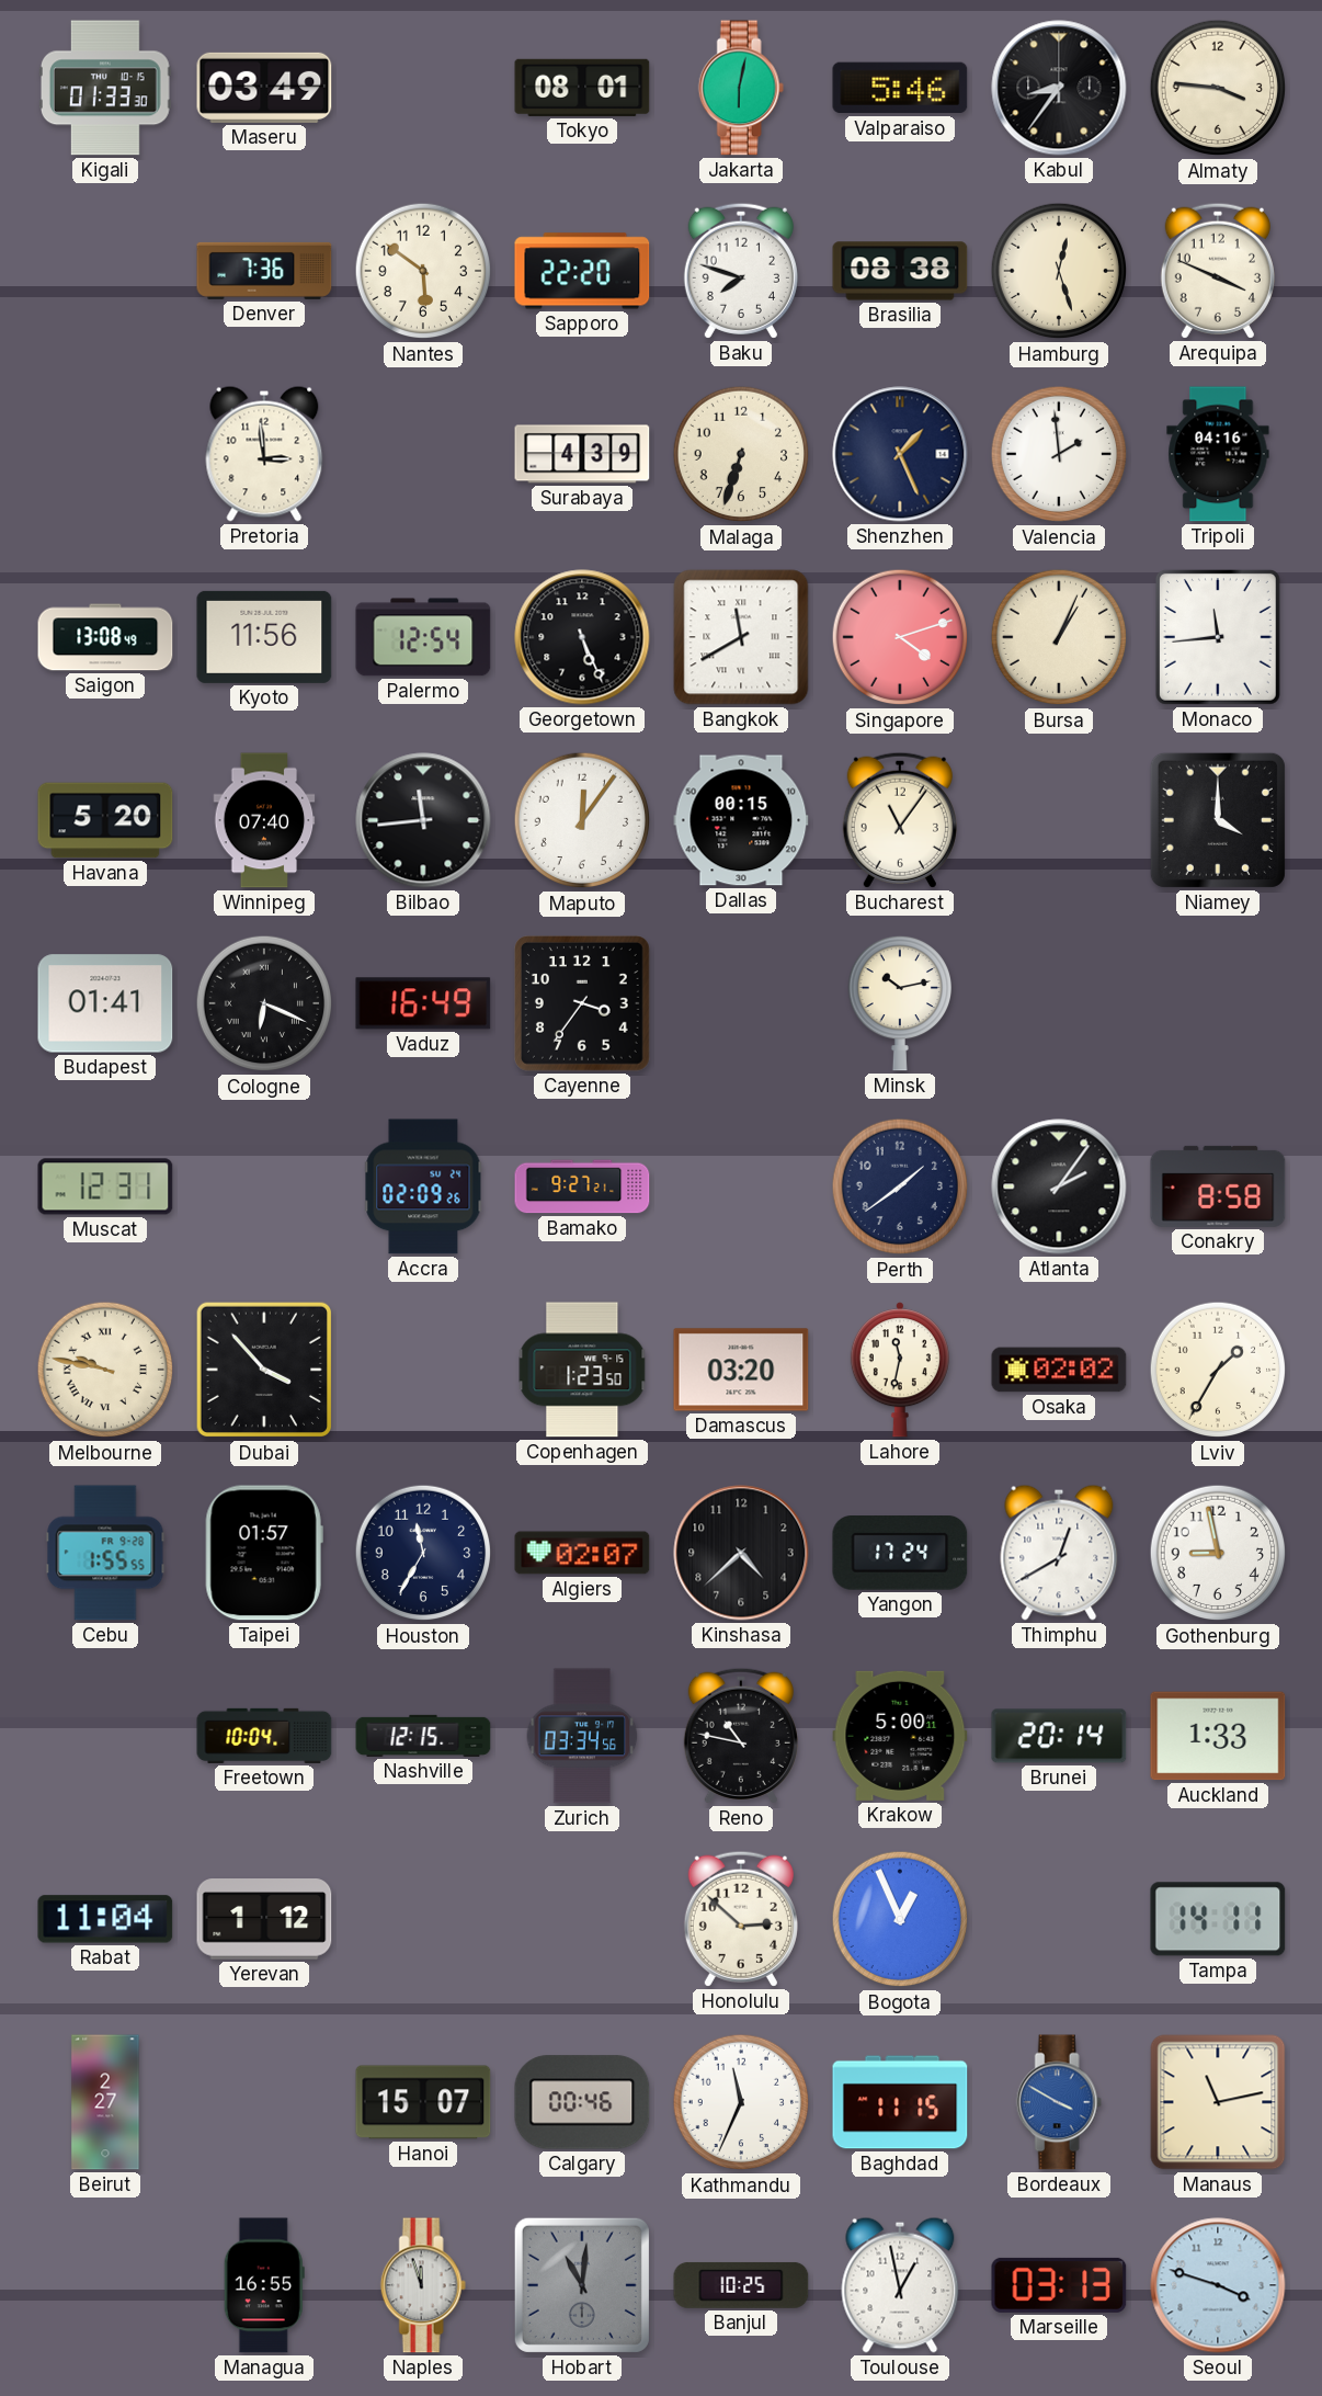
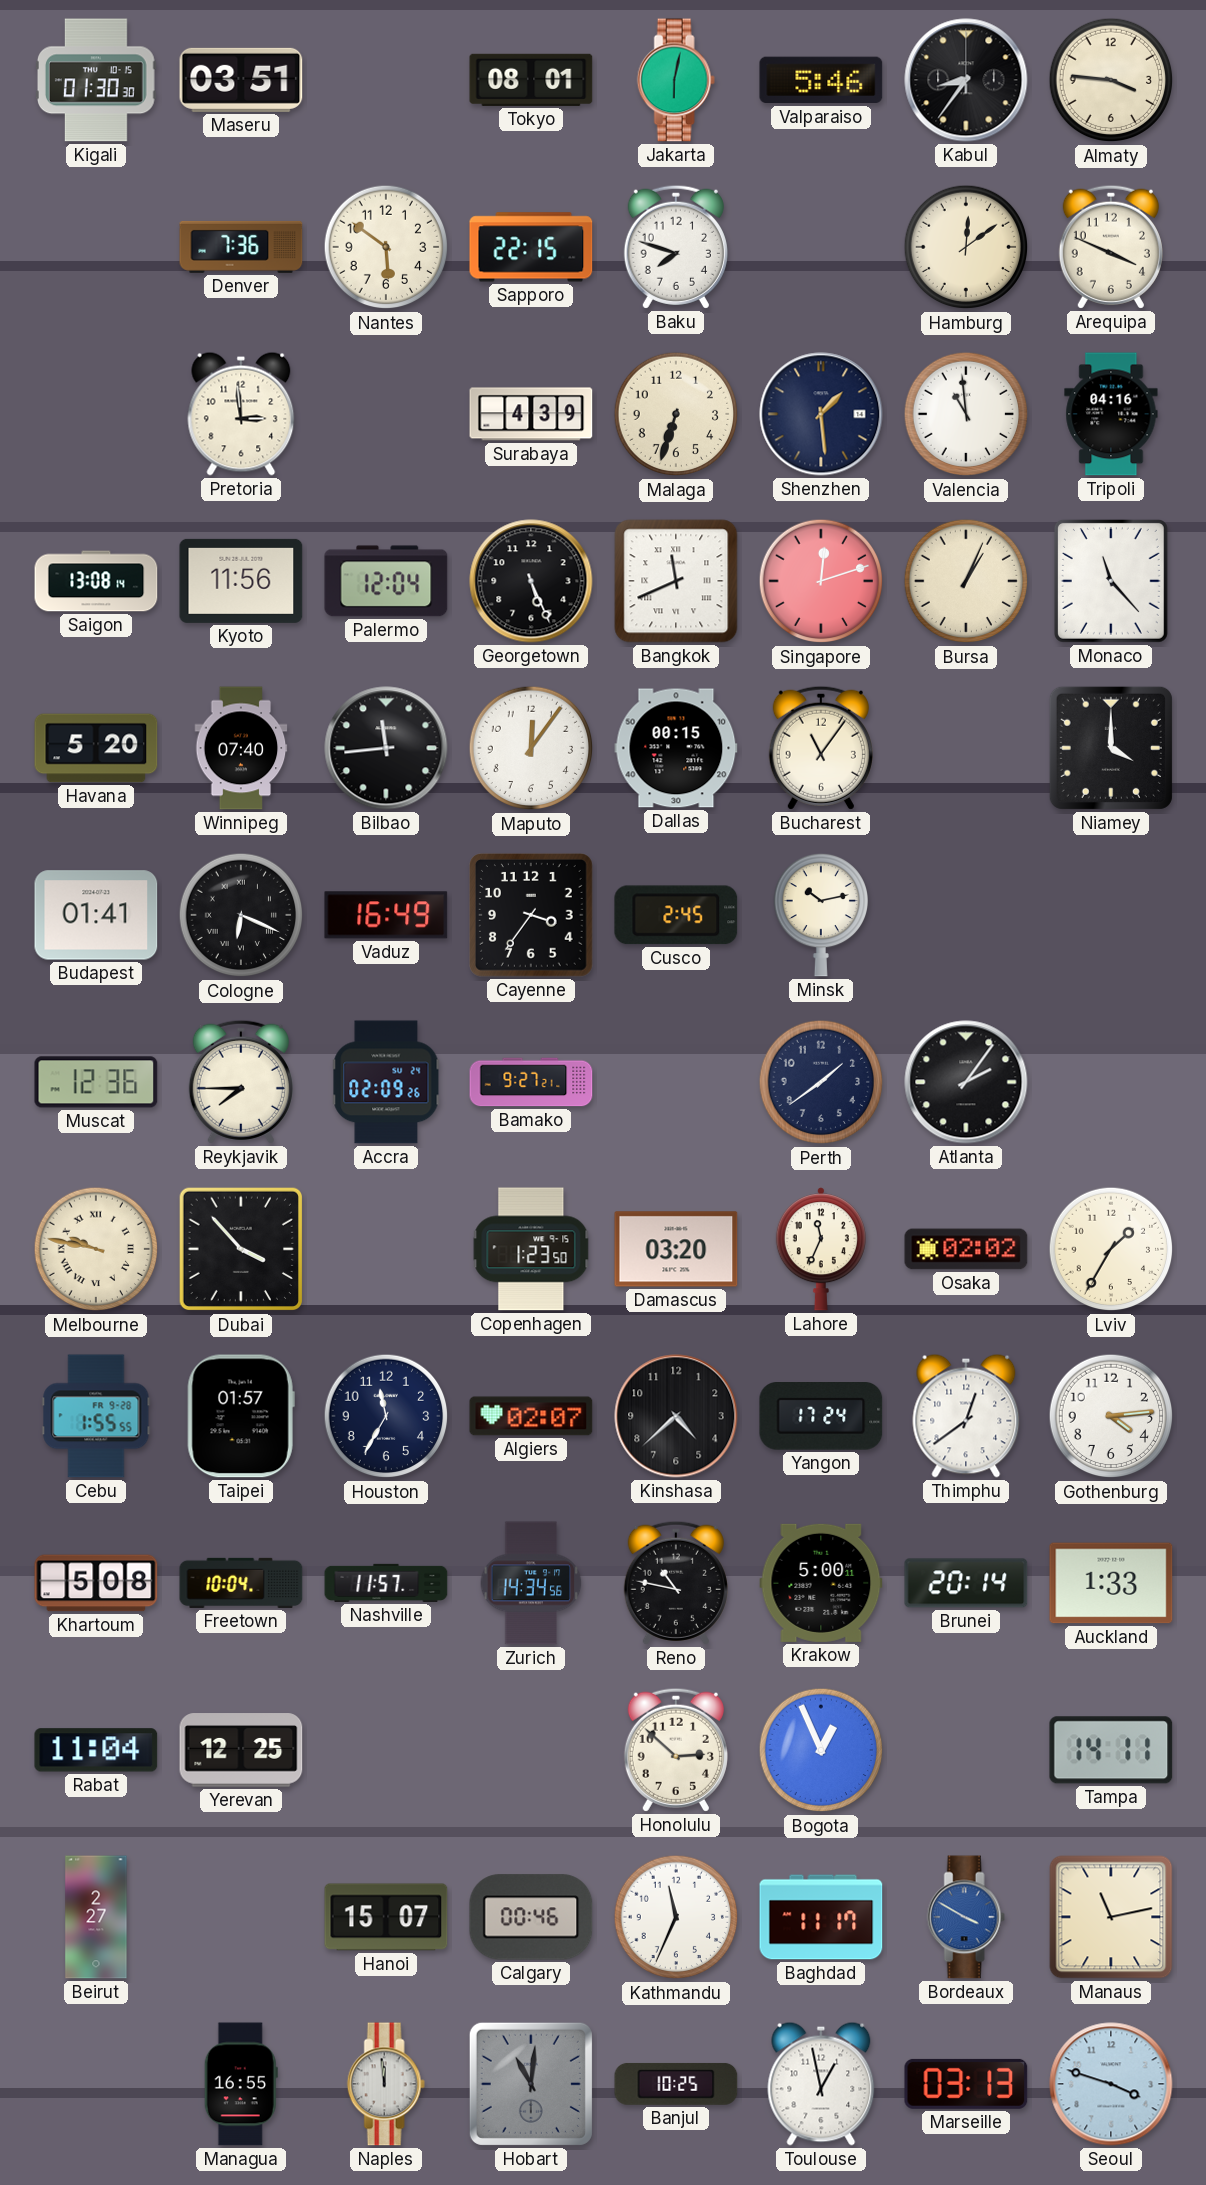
Kigali: 01:33 -> 01:30
Maseru: 03:49 -> 03:51
Sapporo: 22:20 -> 22:15
Brasilia: 08:38 -> none
Hamburg: 12:27 -> 12:09
Shenzhen: 1:26 -> 1:29
Valencia: 1:59 -> 10:59
Saigon: 13:08:49 -> 13:08:14
Palermo: 12:54 -> 12:04
Bangkok: 11:40 -> 11:41
Singapore: 4:12 -> 12:12
Monaco: 11:44 -> 11:23
Cusco: none -> 2:45
Muscat: 12:31 -> 12:36
Reykjavik: none -> 7:45
Conakry: 8:58 -> none
Lahore: 11:32 -> 11:34
Thimphu: 12:40 -> 12:39
Gothenburg: 8:58 -> 4:14
Khartoum: none -> 5:08
Nashville: 12:15 -> 11:57
Zurich: 03:34 -> 14:34
Yerevan: 1:12 -> 12:25
Baghdad: 11:15 -> 11:17
Naples: 11:57 -> 11:59
